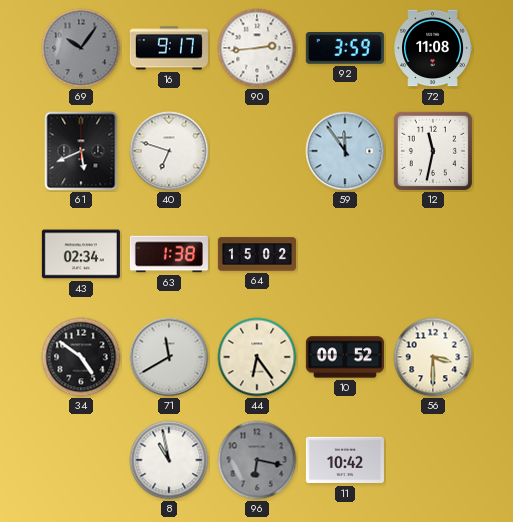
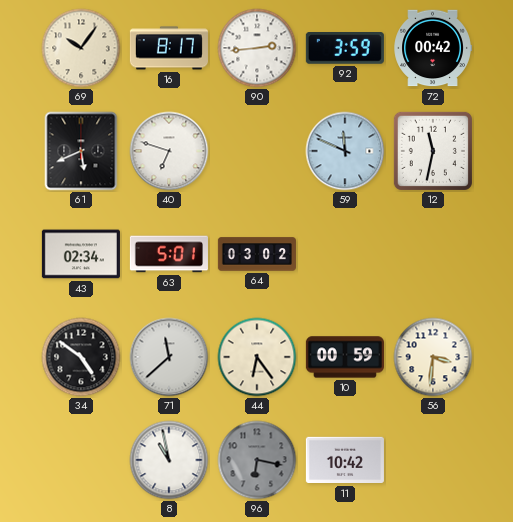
69 dial: grey -> cream
16: 9:17 -> 8:17
72: 11:08 -> 00:42
59: 11:54 -> 11:49
63: 1:38 -> 5:01
64: 15:02 -> 03:02
71: 11:40 -> 11:38
10: 00:52 -> 00:59
56: 3:30 -> 3:31
